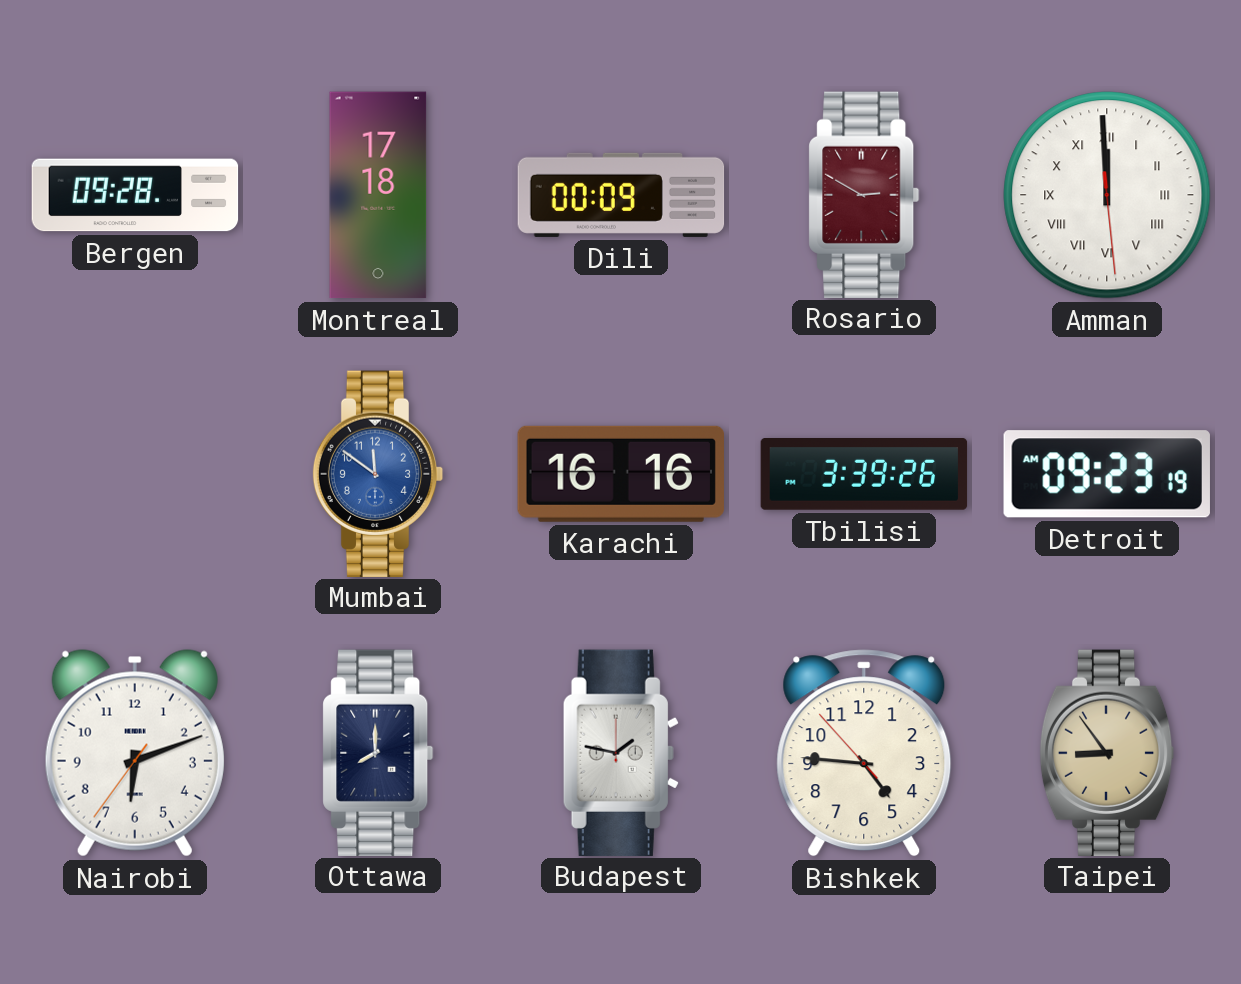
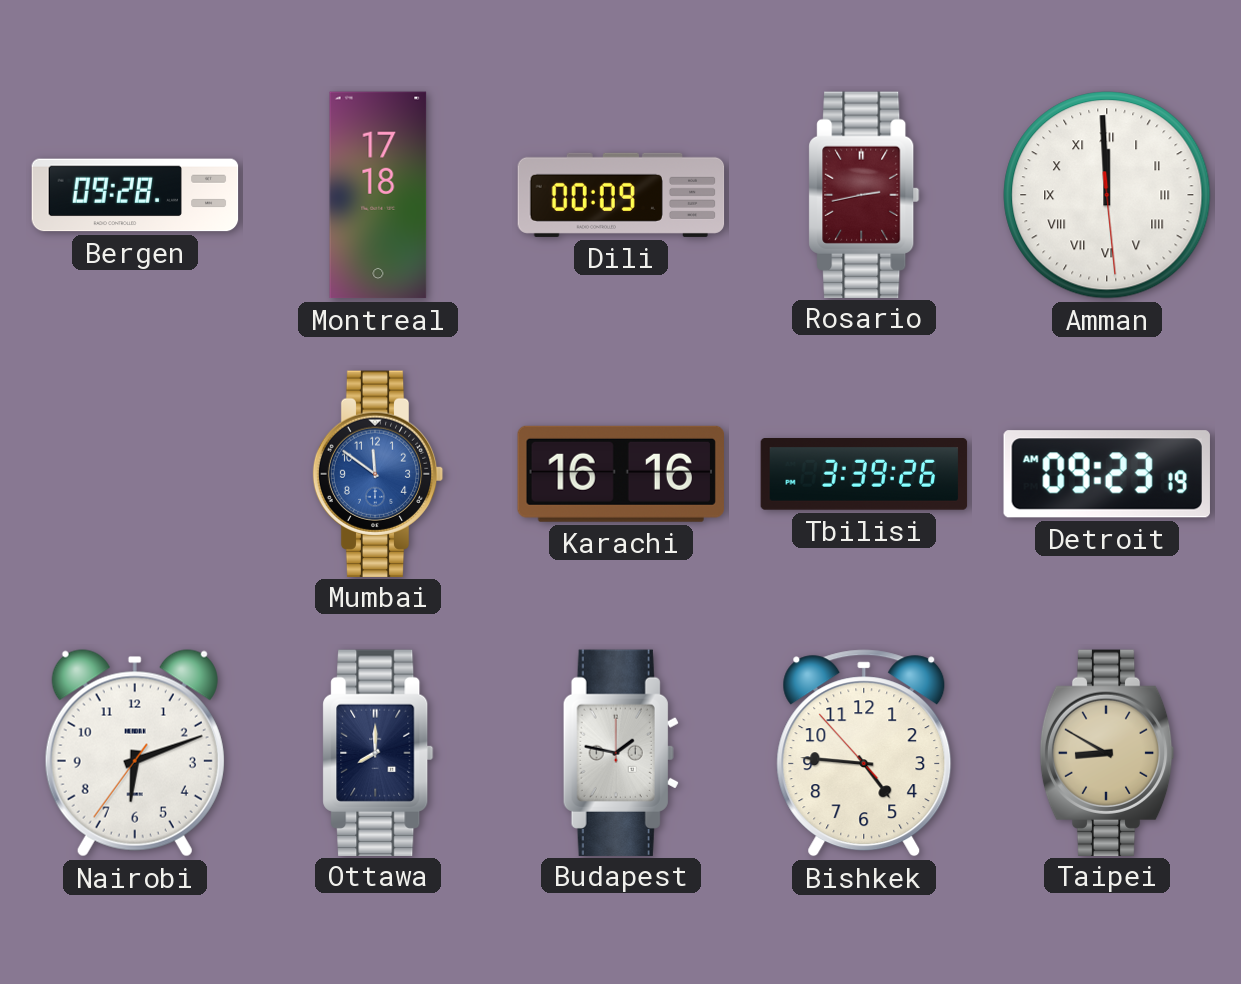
Rosario: 2:50 -> 2:43
Taipei: 8:54 -> 8:50
